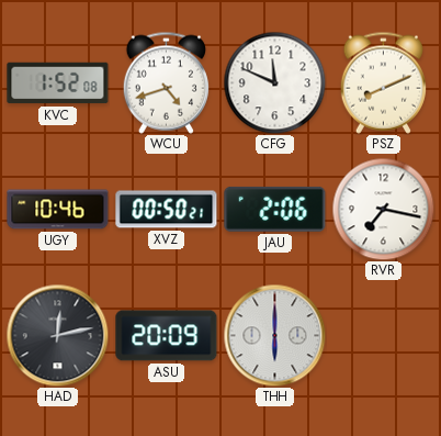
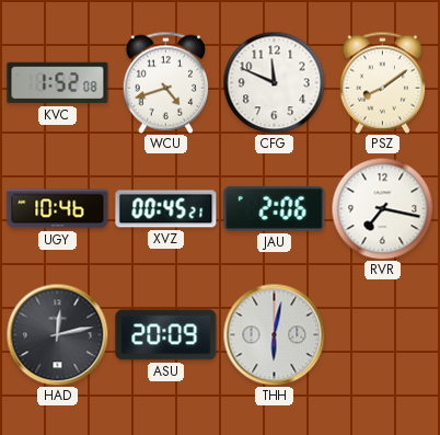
PSZ: 8:11 -> 8:09
XVZ: 00:50 -> 00:45
THH: 6:00 -> 6:02
